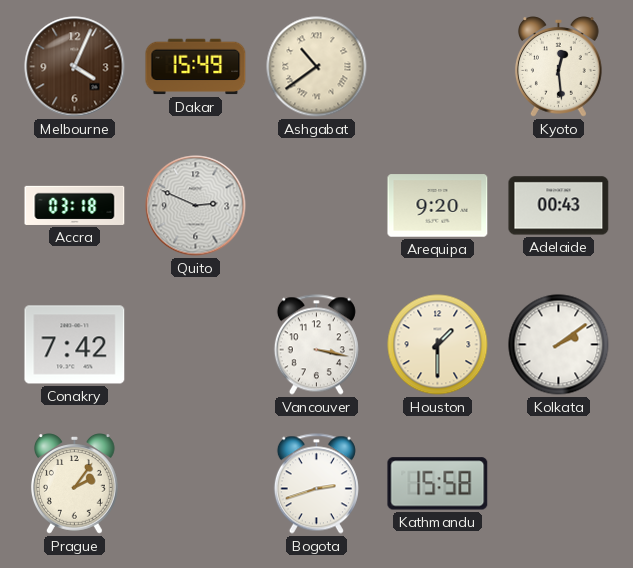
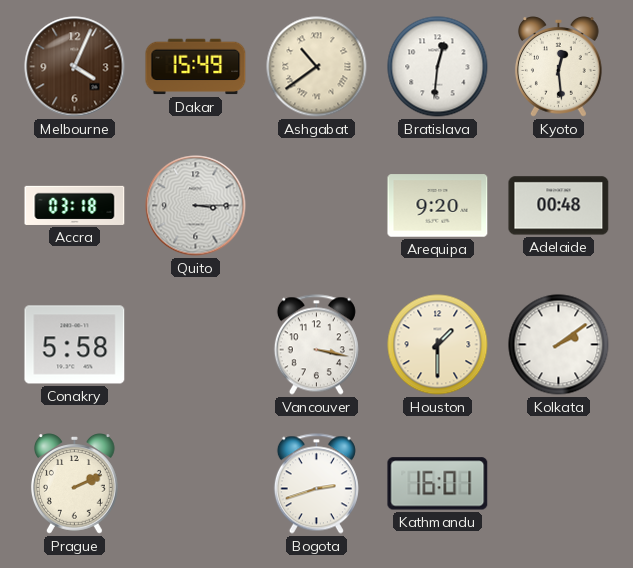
Bratislava: none -> 12:31
Quito: 2:49 -> 3:15
Adelaide: 00:43 -> 00:48
Conakry: 7:42 -> 5:58
Prague: 2:06 -> 2:11
Kathmandu: 15:58 -> 16:01
